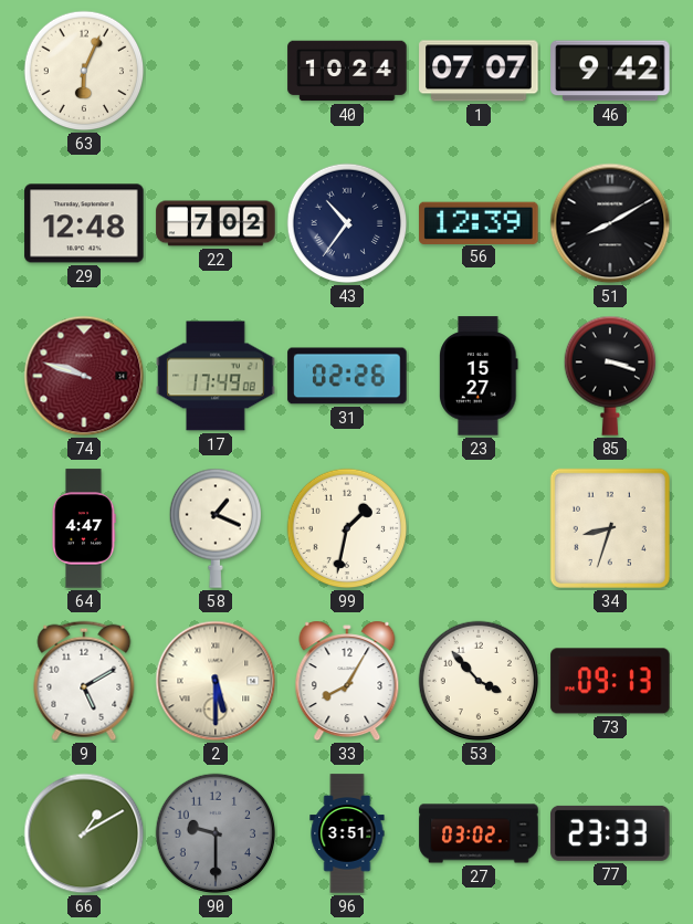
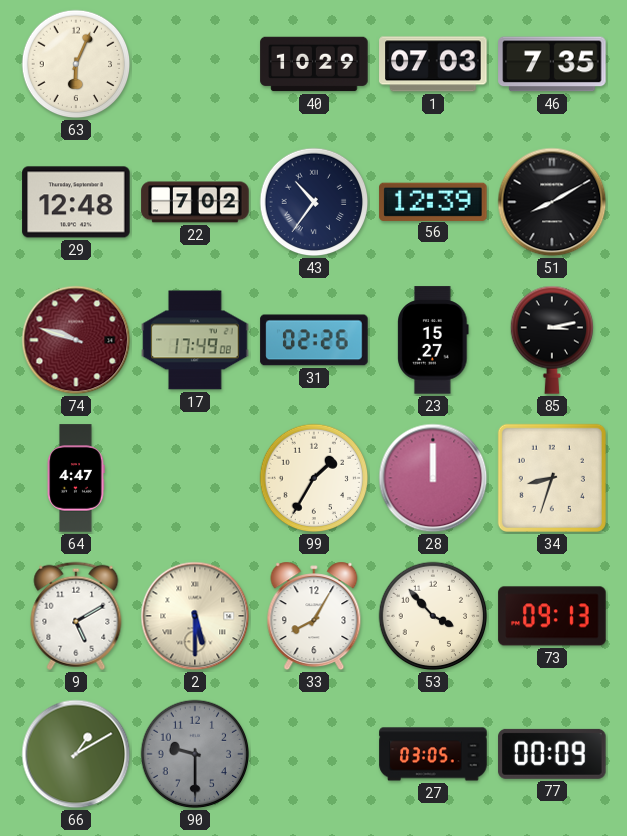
40: 10:24 -> 10:29
1: 07:07 -> 07:03
46: 9:42 -> 7:35
85: 3:18 -> 3:13
58: 1:19 -> none
99: 1:32 -> 1:35
28: none -> 12:00
96: 3:51 -> none
27: 03:02 -> 03:05
77: 23:33 -> 00:09
